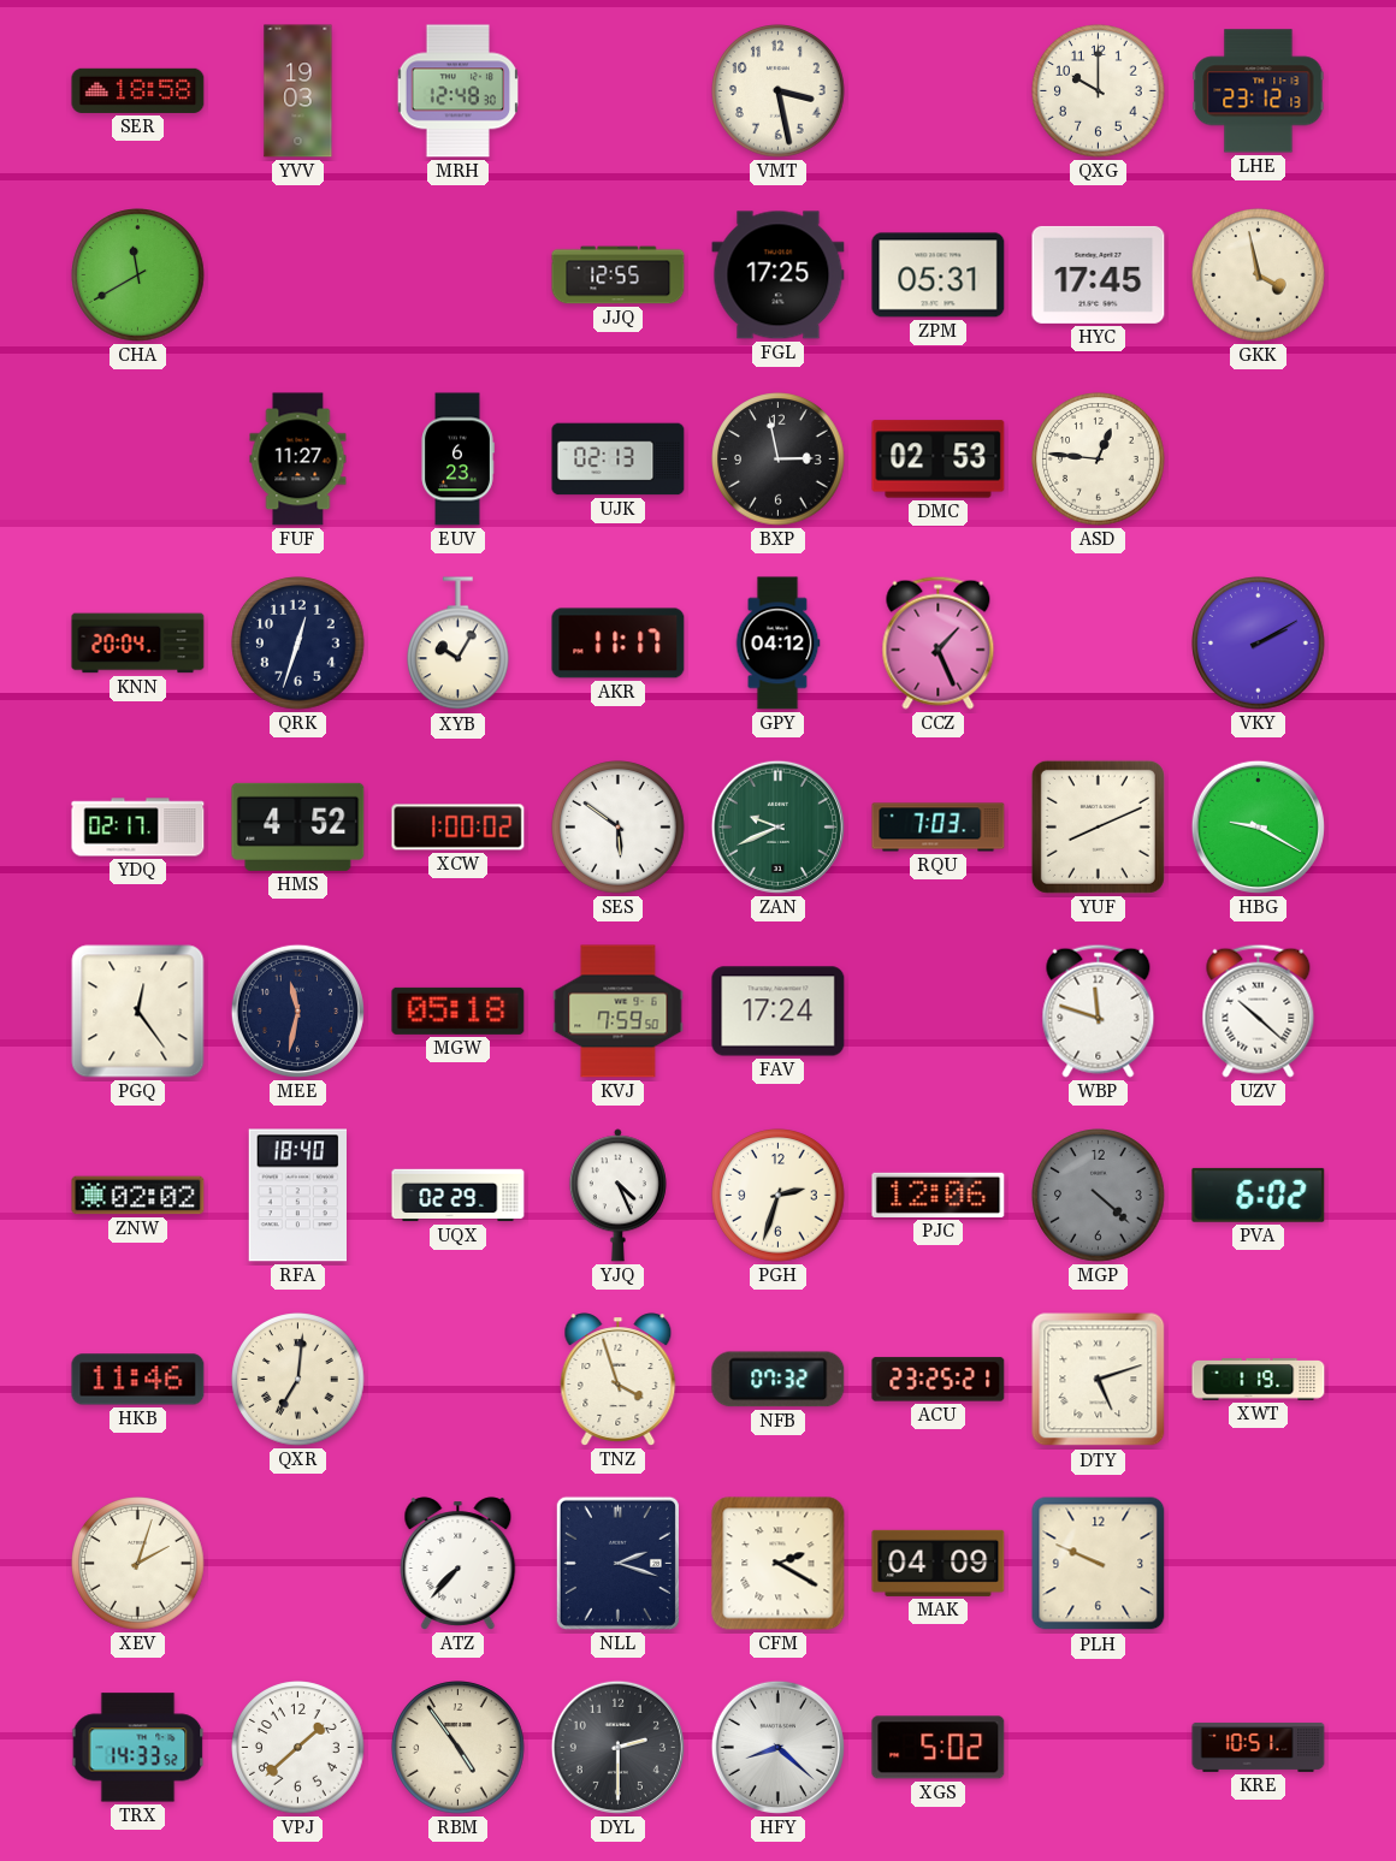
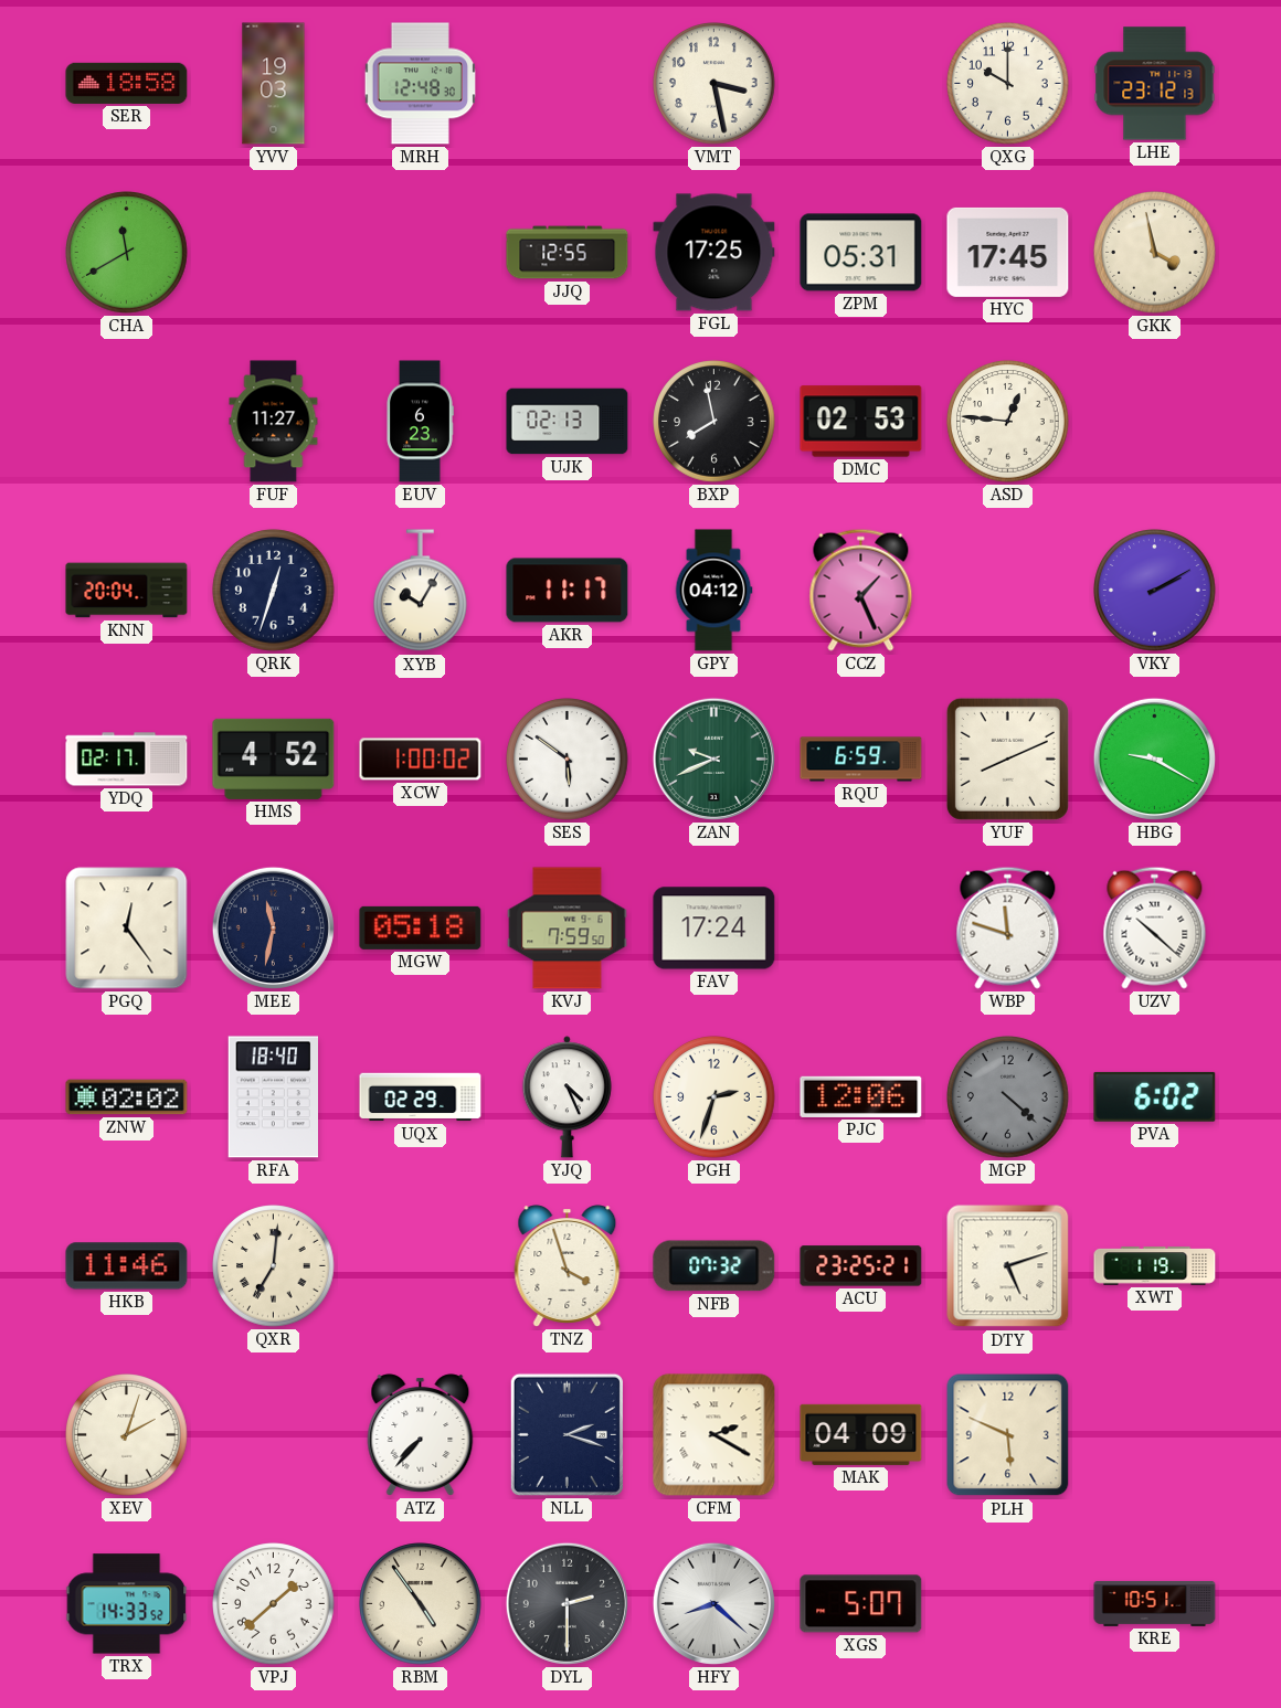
BXP: 2:58 -> 7:58
RQU: 7:03 -> 6:59
PLH: 9:49 -> 5:49
XGS: 5:02 -> 5:07
